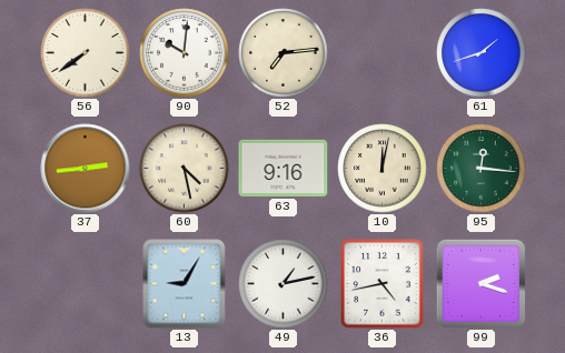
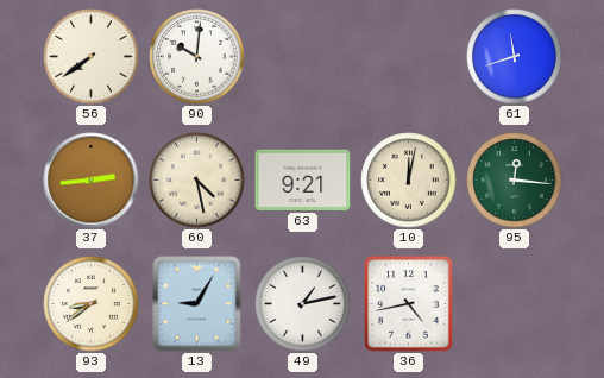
52: 7:14 -> none
61: 1:42 -> 11:42
63: 9:16 -> 9:21
93: none -> 8:39
99: 2:18 -> none
